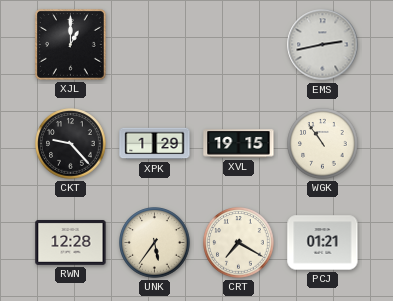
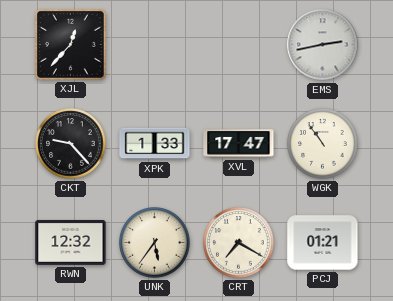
XJL: 1:00 -> 12:37
XPK: 1:29 -> 1:33
XVL: 19:15 -> 17:47
RWN: 12:28 -> 12:32
